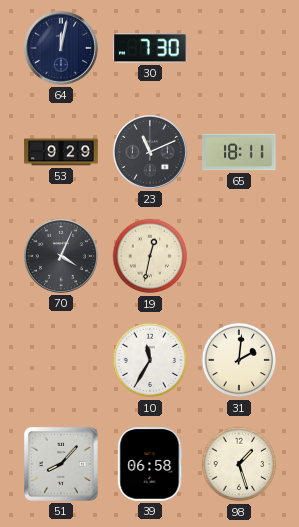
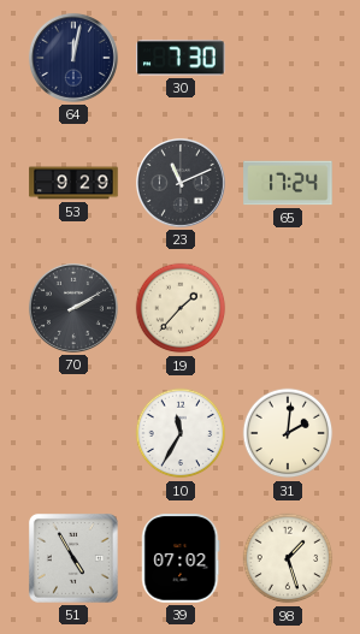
65: 18:11 -> 17:24
70: 4:04 -> 2:10
19: 12:32 -> 1:37
51: 8:07 -> 4:55
39: 06:58 -> 07:02
